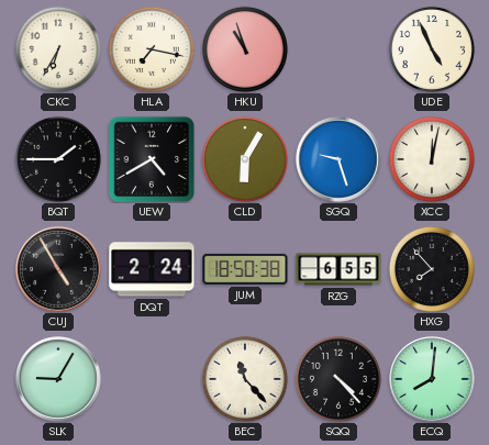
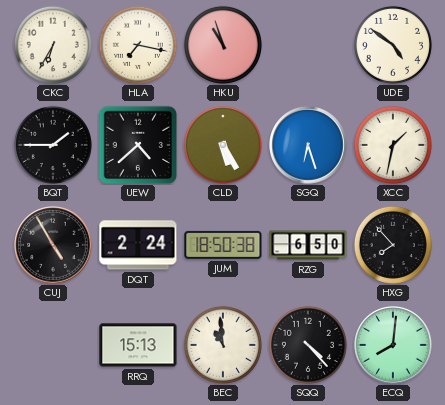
UDE: 4:56 -> 4:51
UEW: 4:40 -> 4:38
CLD: 6:05 -> 5:25
SGQ: 9:27 -> 6:27
XCC: 12:02 -> 1:32
RZG: 6:55 -> 6:50
SLK: 9:05 -> none
RRQ: none -> 15:13
BEC: 11:23 -> 10:59
